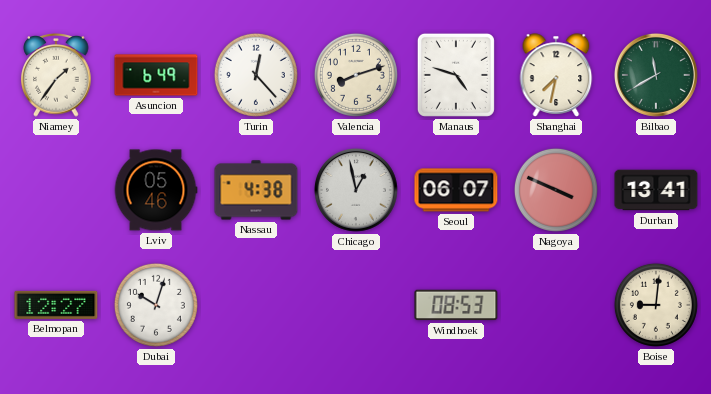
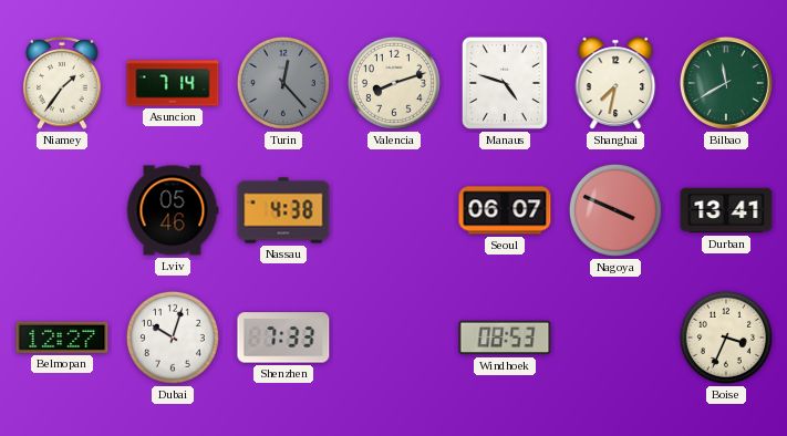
Asuncion: 6:49 -> 7:14
Turin dial: white -> grey
Chicago: 12:58 -> none
Shenzhen: none -> 7:33
Boise: 9:01 -> 3:34
